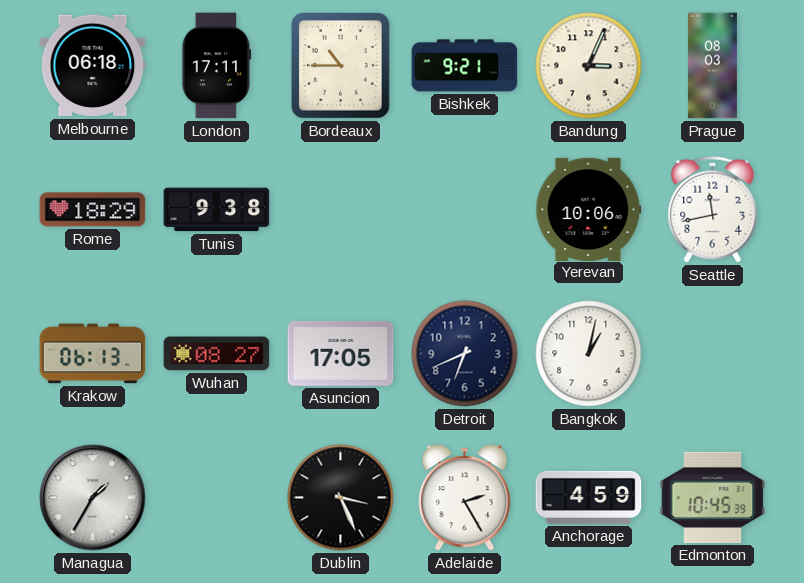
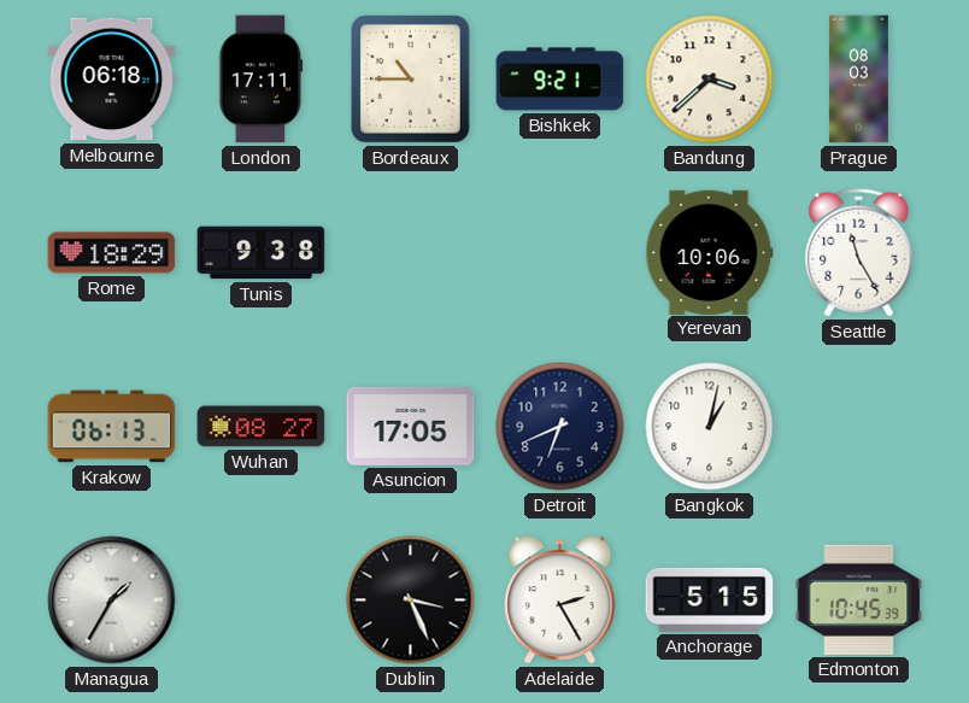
Bandung: 3:04 -> 3:38
Seattle: 11:43 -> 11:25
Anchorage: 4:59 -> 5:15
